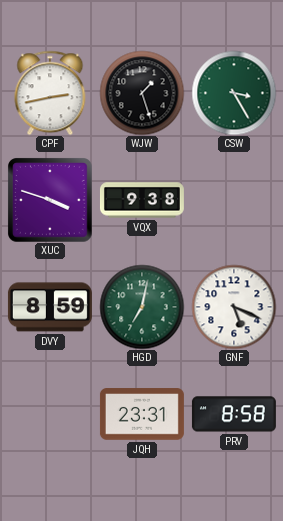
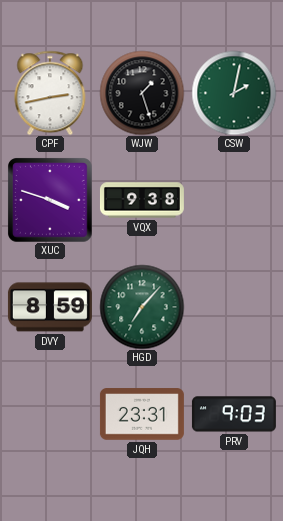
CSW: 3:25 -> 2:02
HGD: 7:02 -> 7:07
GNF: 5:19 -> none
PRV: 8:58 -> 9:03
